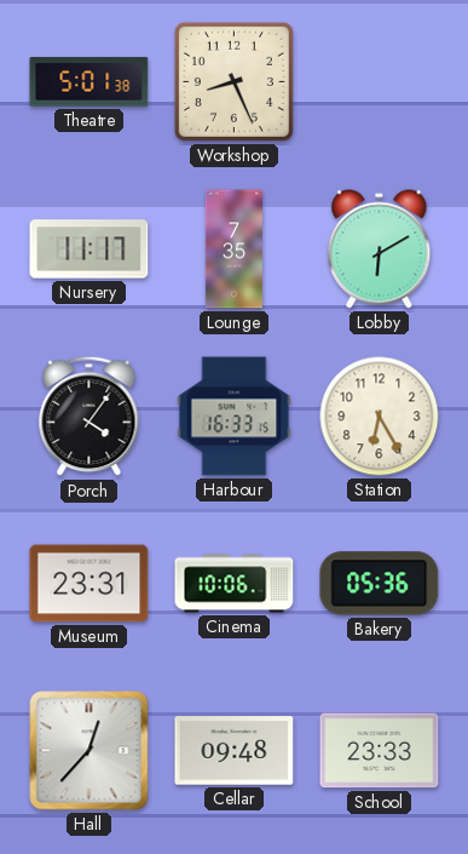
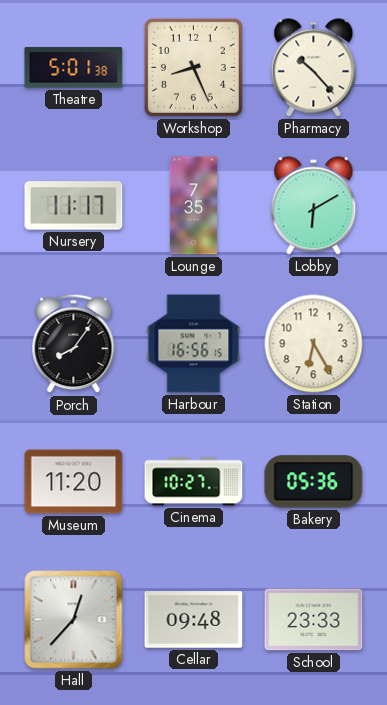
Pharmacy: none -> 10:23
Porch: 4:06 -> 8:06
Harbour: 16:33 -> 16:56
Museum: 23:31 -> 11:20
Cinema: 10:06 -> 10:27
